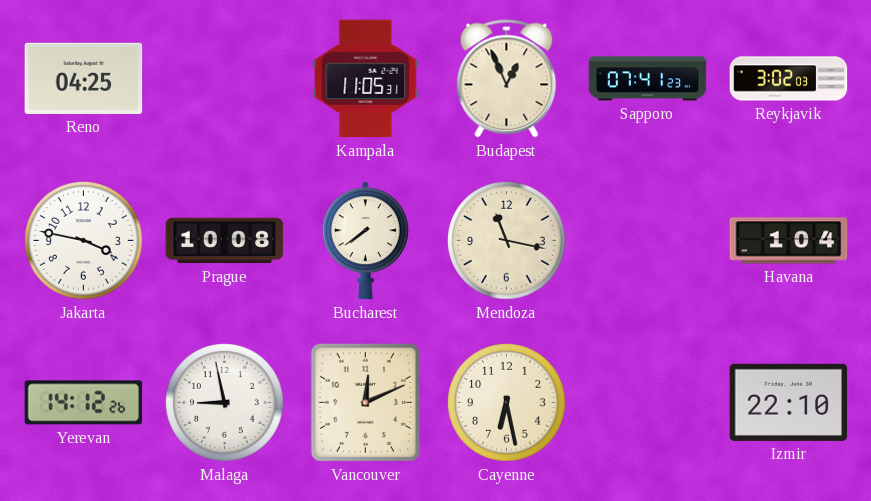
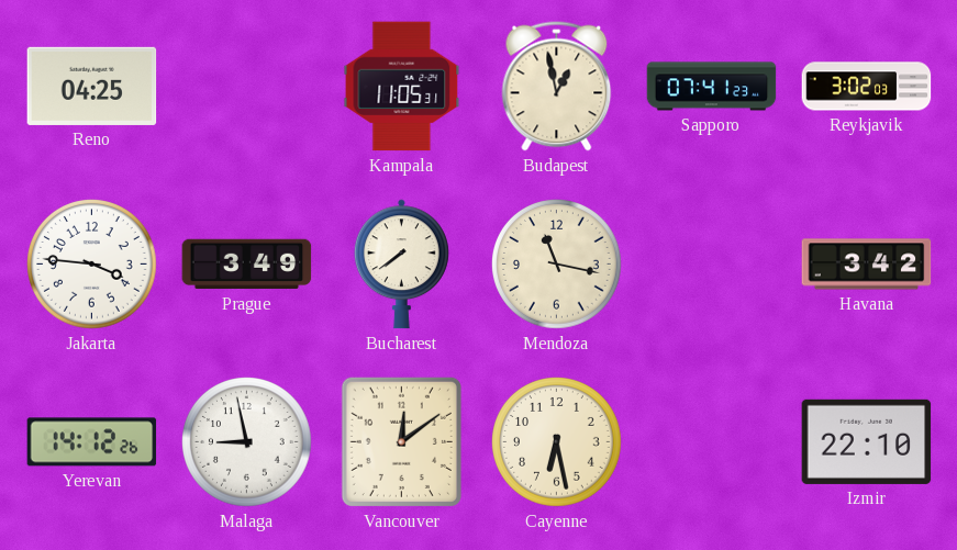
Budapest: 12:56 -> 12:58
Jakarta: 3:47 -> 3:46
Prague: 10:08 -> 3:49
Havana: 1:04 -> 3:42
Vancouver: 12:11 -> 12:09
